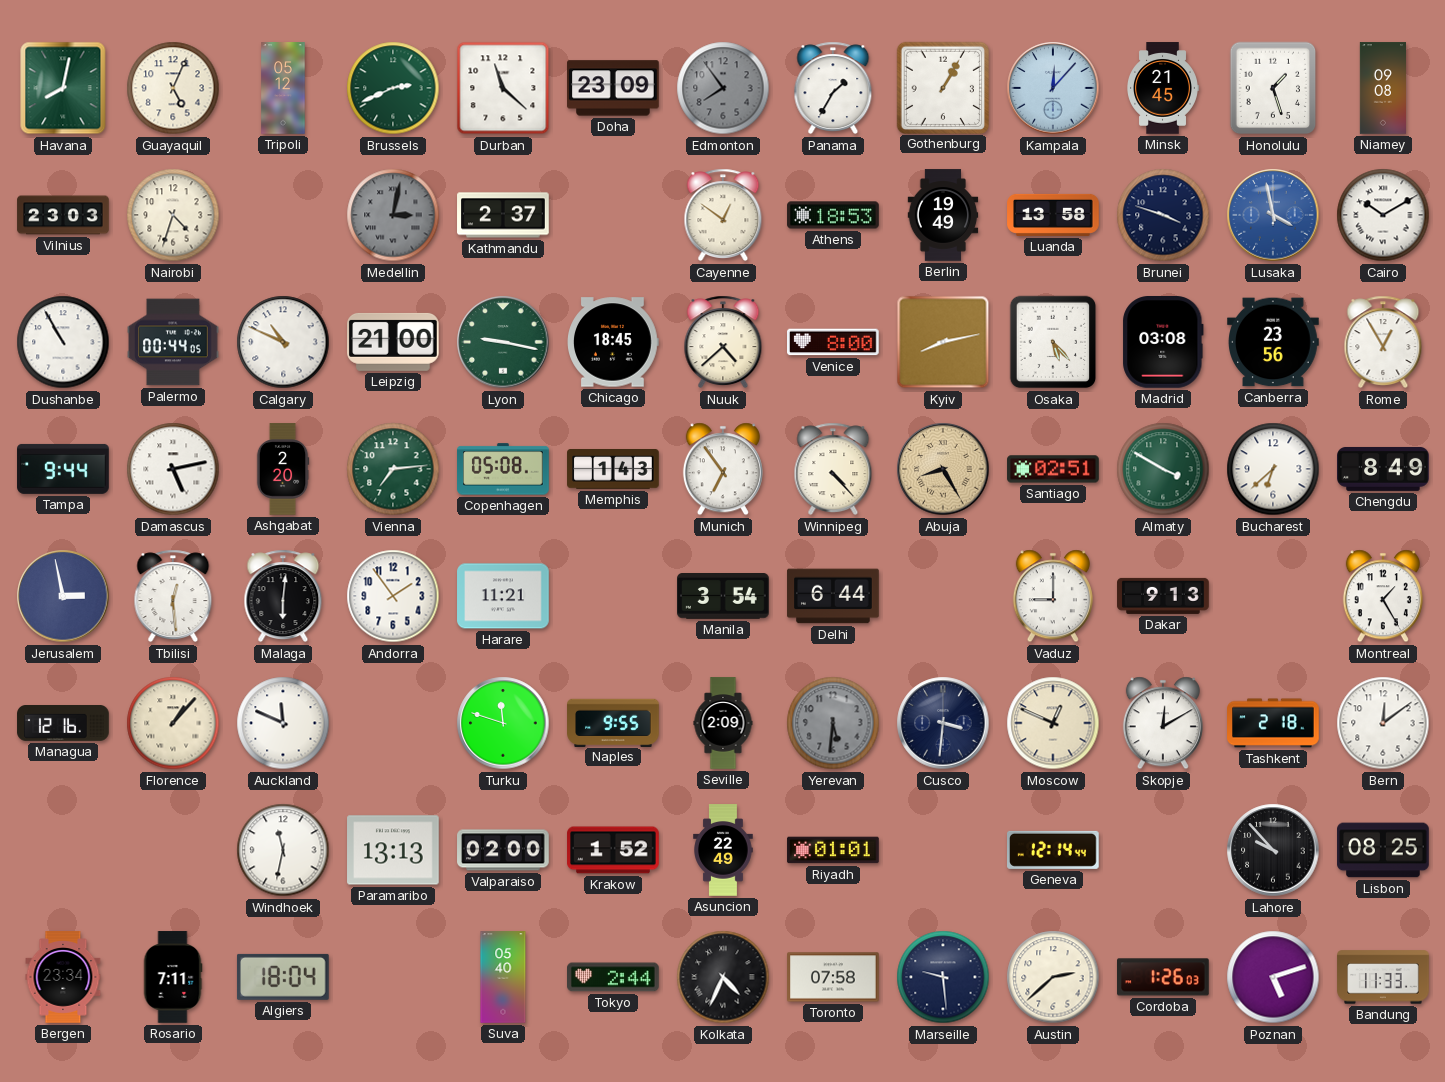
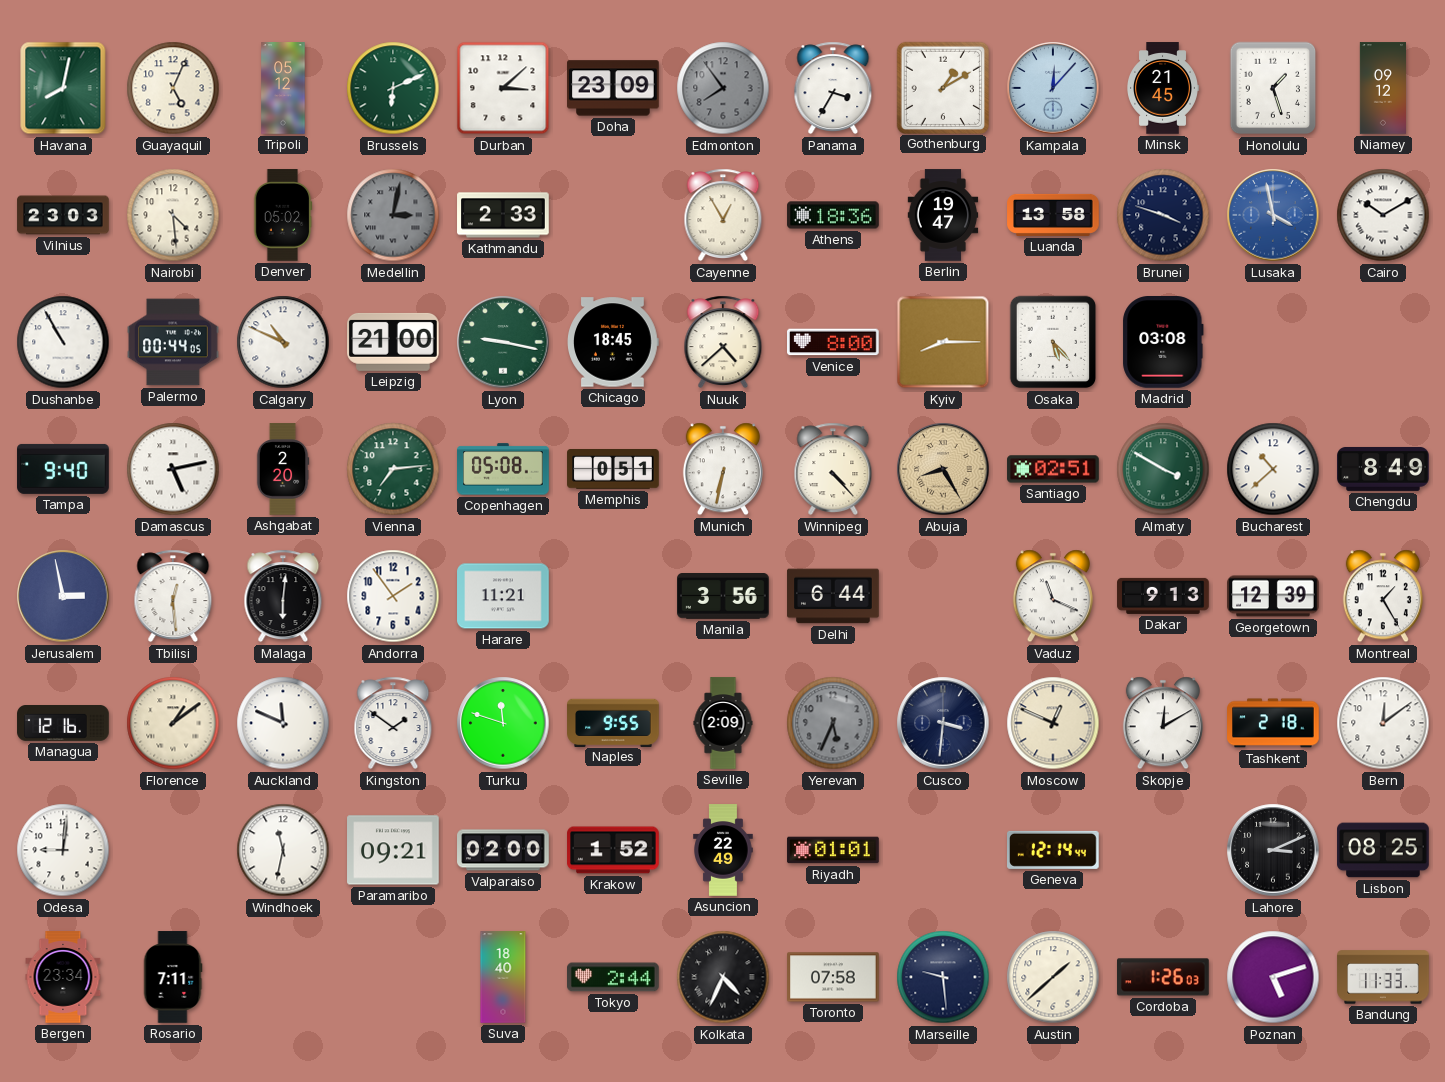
Brussels: 2:41 -> 6:11
Durban: 11:22 -> 3:08
Panama: 1:35 -> 3:35
Gothenburg: 1:05 -> 1:10
Niamey: 09:08 -> 09:12
Nairobi: 4:33 -> 4:29
Denver: none -> 05:02
Kathmandu: 2:37 -> 2:33
Cayenne: 12:51 -> 12:55
Athens: 18:53 -> 18:36
Berlin: 19:49 -> 19:47
Kyiv: 8:13 -> 8:15
Canberra: 23:56 -> none
Rome: 12:55 -> none
Tampa: 9:44 -> 9:40
Memphis: 1:43 -> 0:51
Munich: 6:54 -> 6:32
Bucharest: 6:38 -> 10:38
Manila: 3:54 -> 3:56
Vaduz: 9:00 -> 11:19
Georgetown: none -> 12:39
Florence: 1:07 -> 1:09
Kingston: none -> 1:51
Yerevan: 5:31 -> 5:34
Odesa: none -> 9:01
Paramaribo: 13:13 -> 09:21
Lahore: 9:53 -> 3:11
Algiers: 18:04 -> none
Suva: 05:40 -> 18:40
Austin: 2:38 -> 1:38
